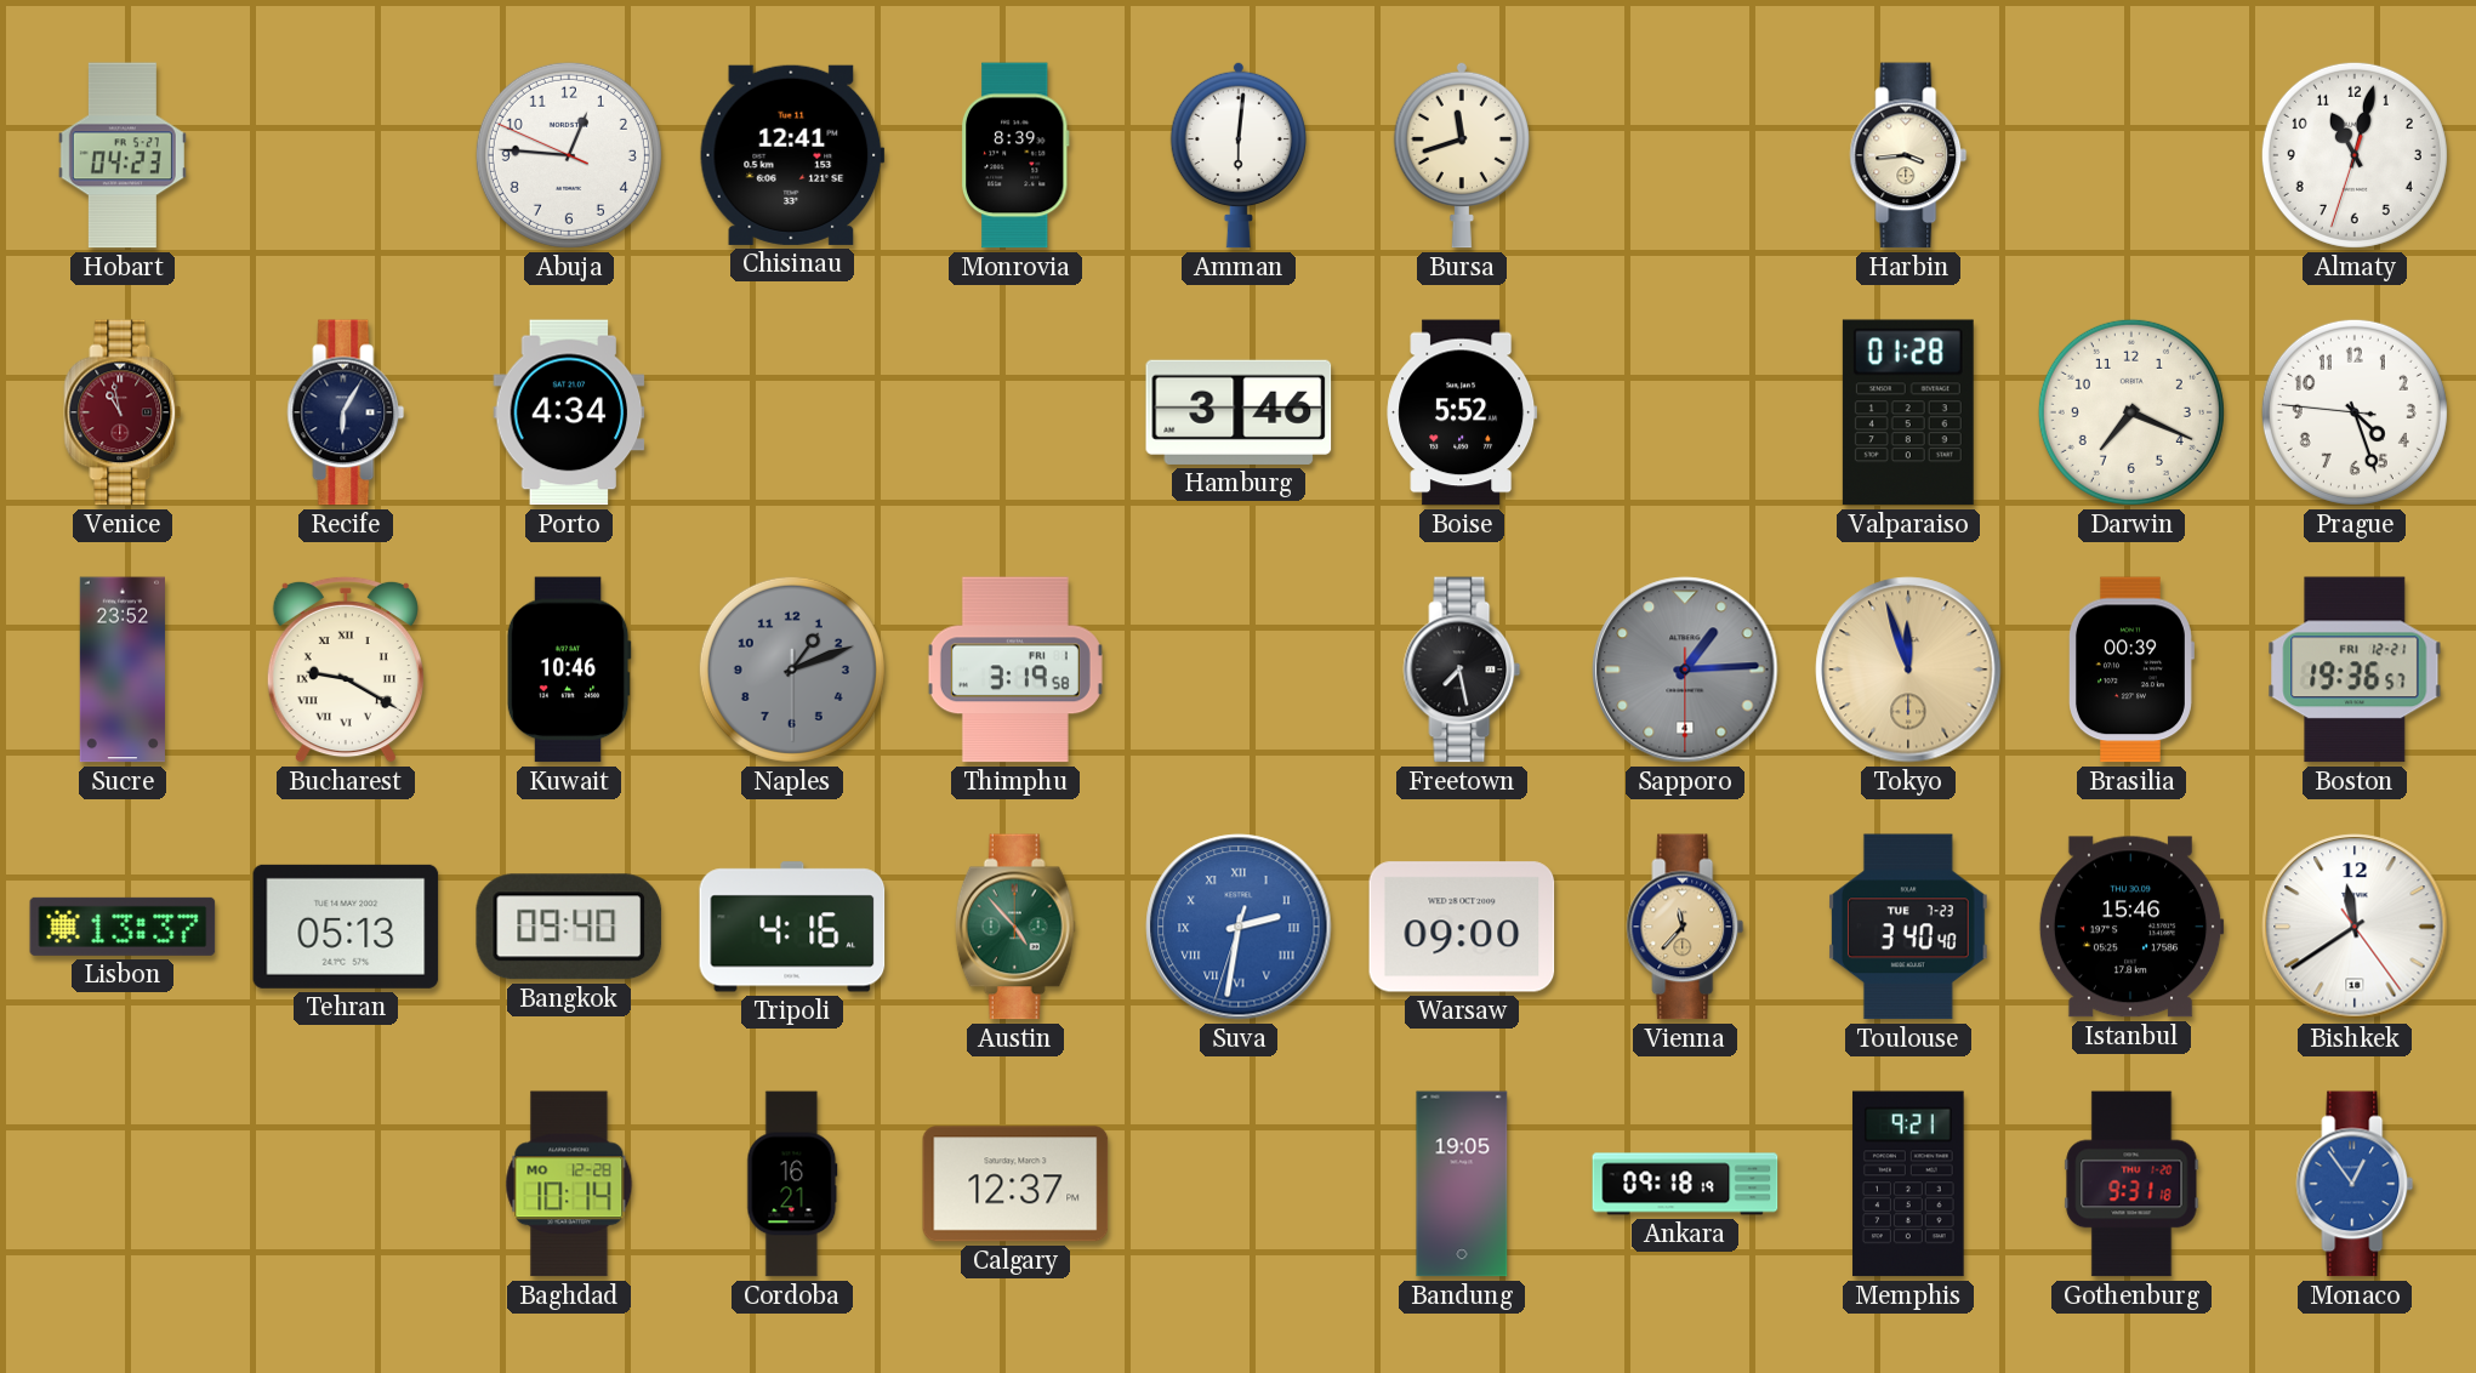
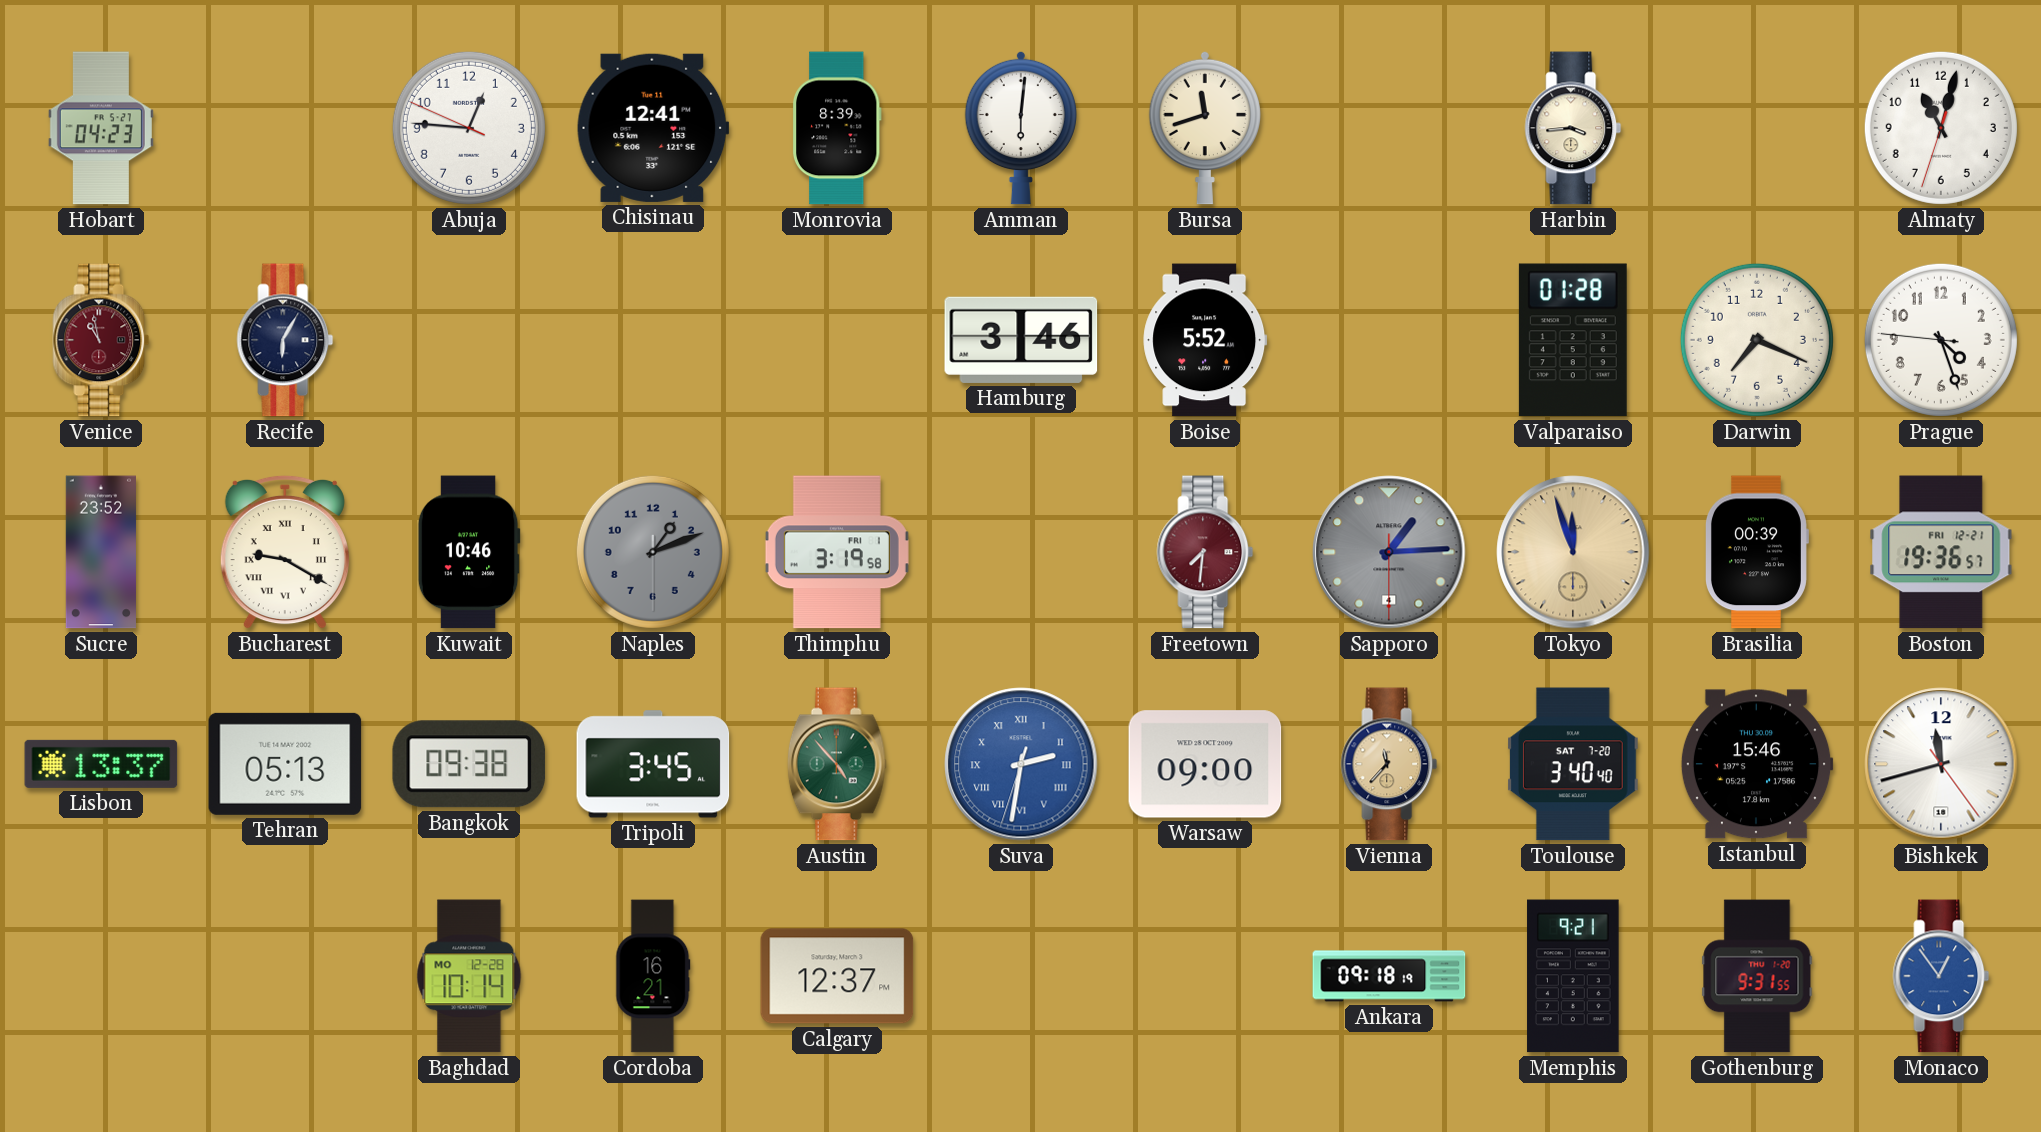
Porto: 4:34 -> none
Freetown: 7:28 -> 7:31
Freetown dial: black -> burgundy
Bangkok: 09:40 -> 09:38
Tripoli: 4:16 -> 3:45
Toulouse date: TUE 7-23 -> SAT 7-20
Bishkek: 11:39 -> 11:42
Bandung: 19:05 -> none
Gothenburg: 9:31:18 -> 9:31:55
